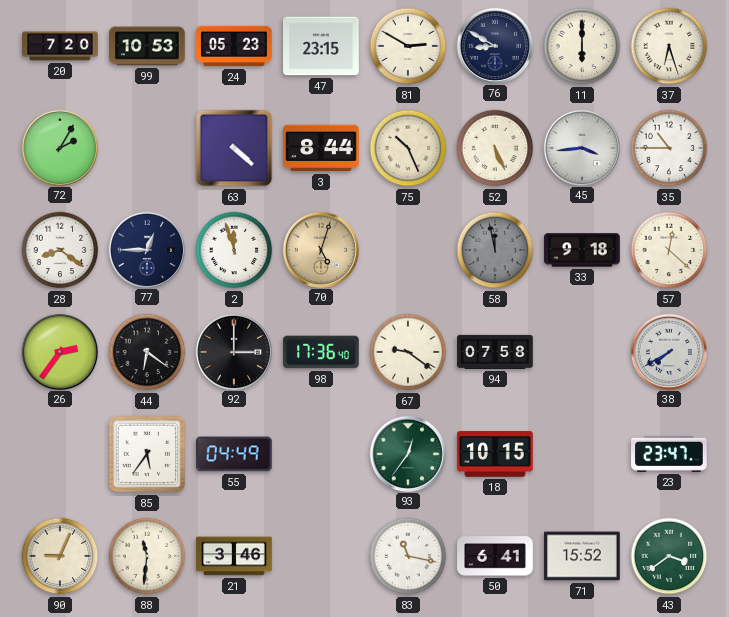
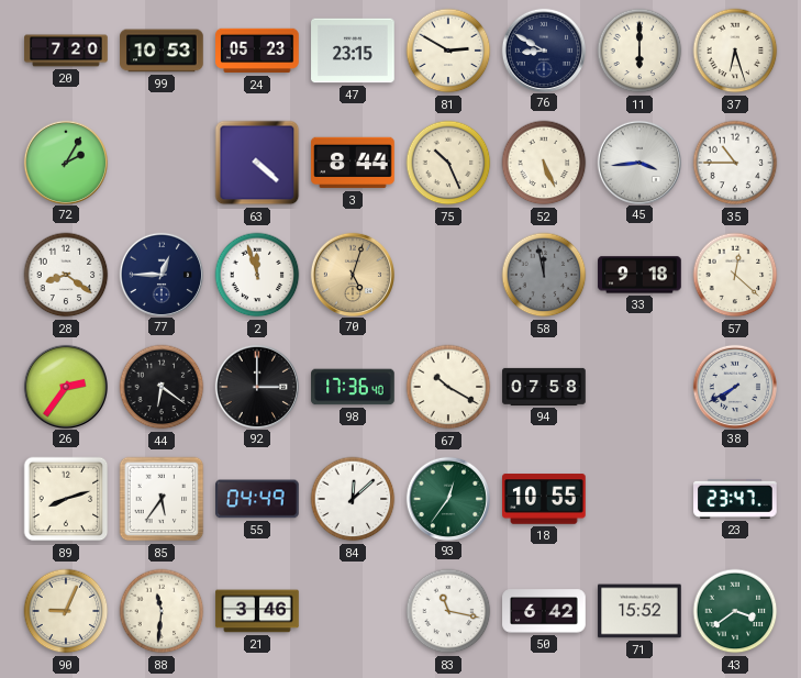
67: 9:21 -> 10:20
89: none -> 8:12
84: none -> 12:08
18: 10:15 -> 10:55
50: 6:41 -> 6:42
